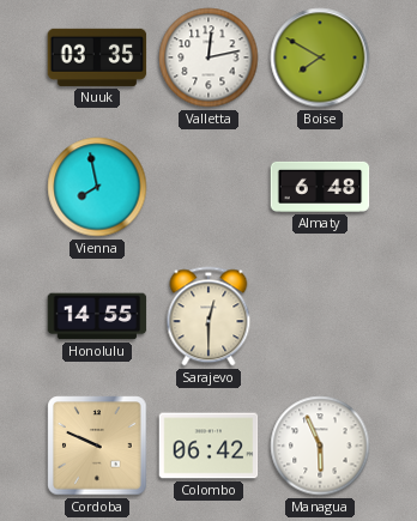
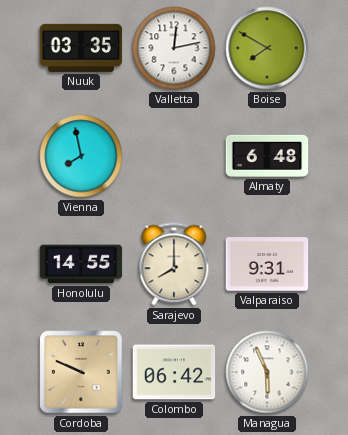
Sarajevo: 12:30 -> 8:00
Valparaiso: none -> 9:31
